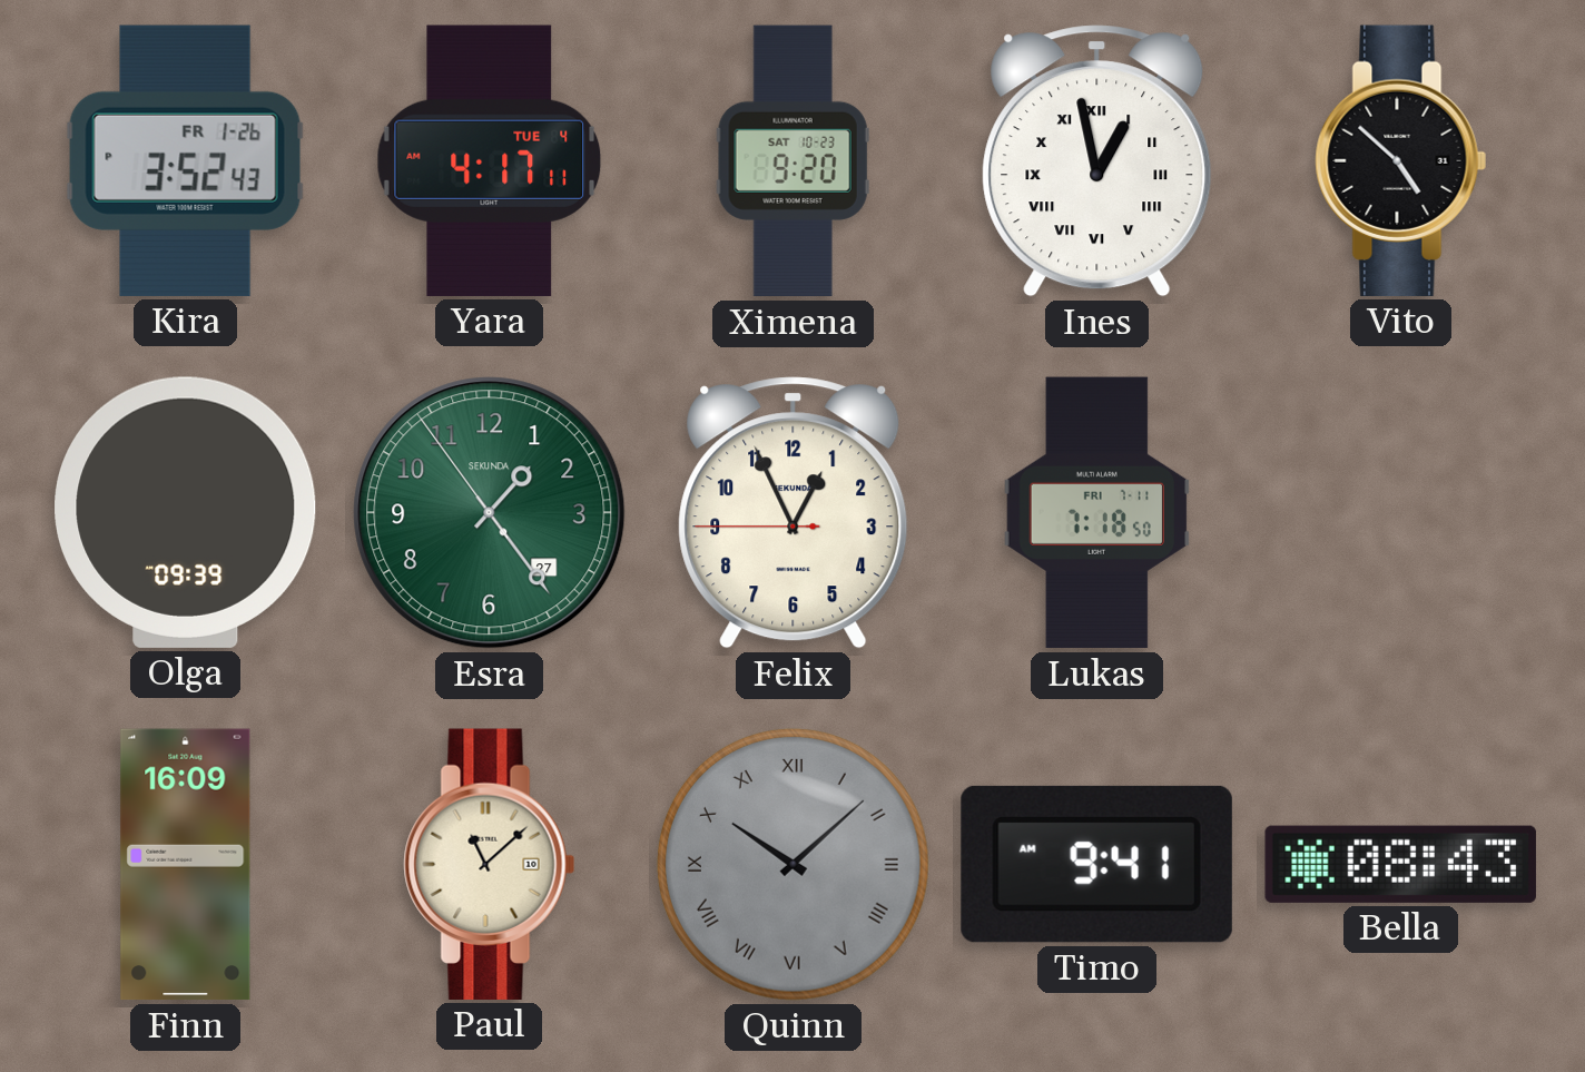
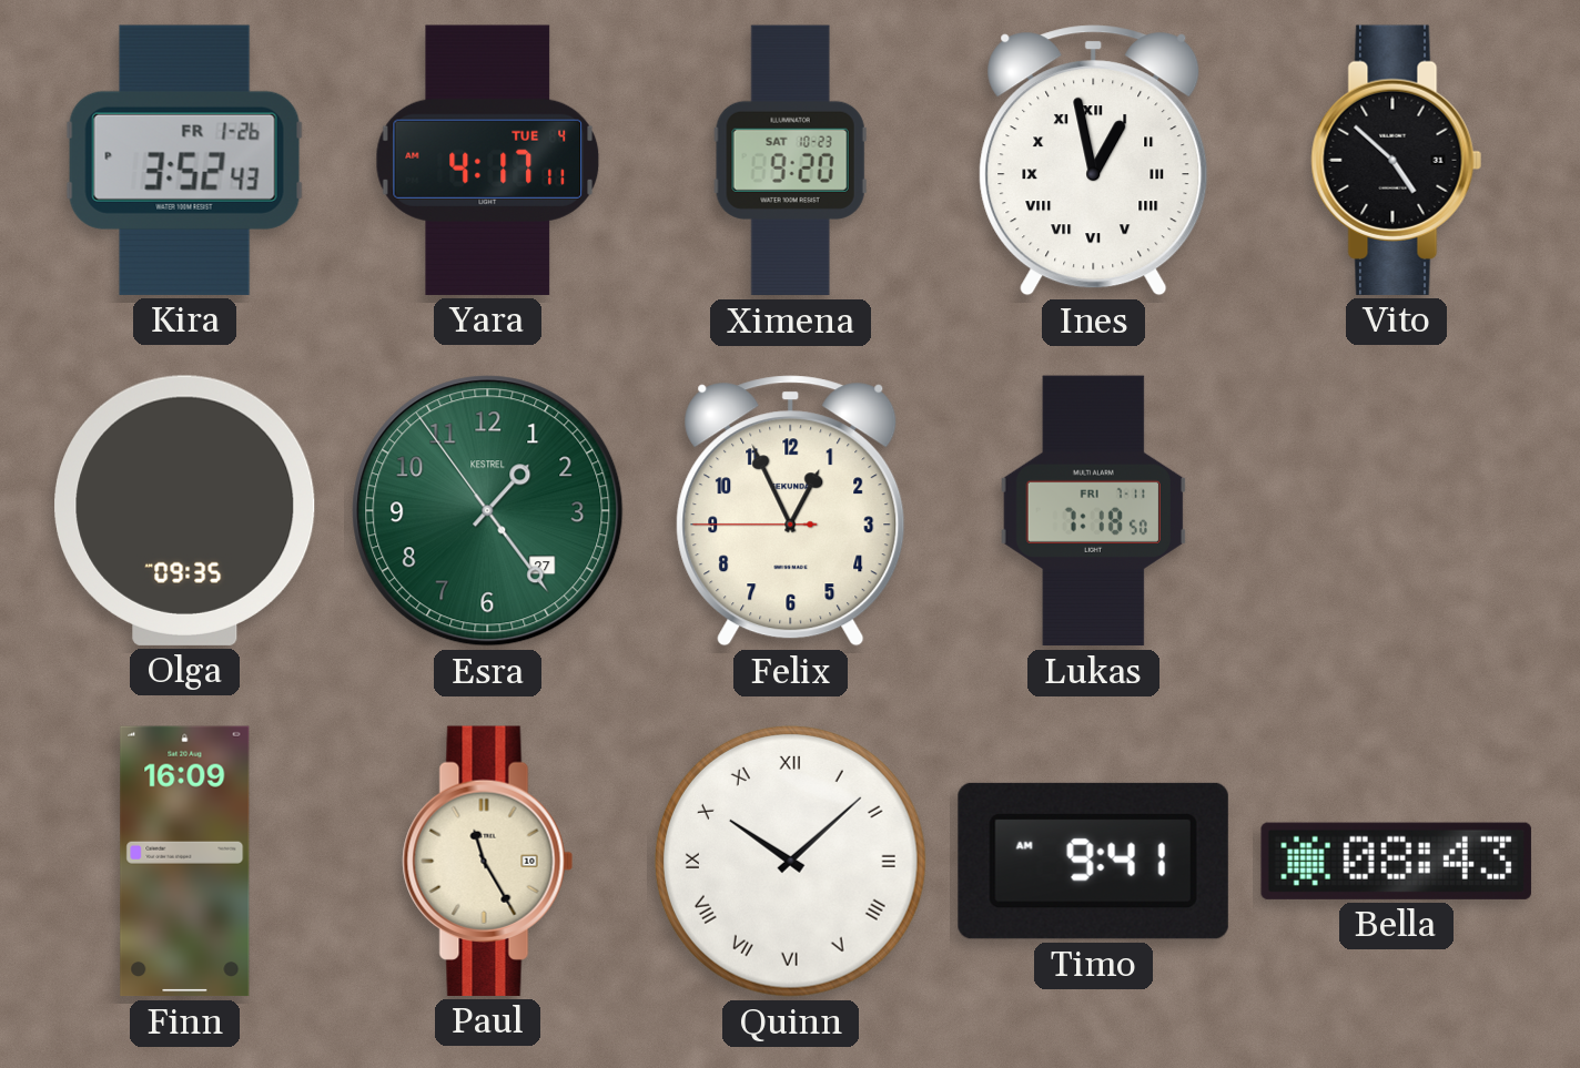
Olga: 09:39 -> 09:35
Esra brand: SEKUNDA -> KESTREL
Paul: 11:08 -> 11:25
Quinn dial: grey -> white
